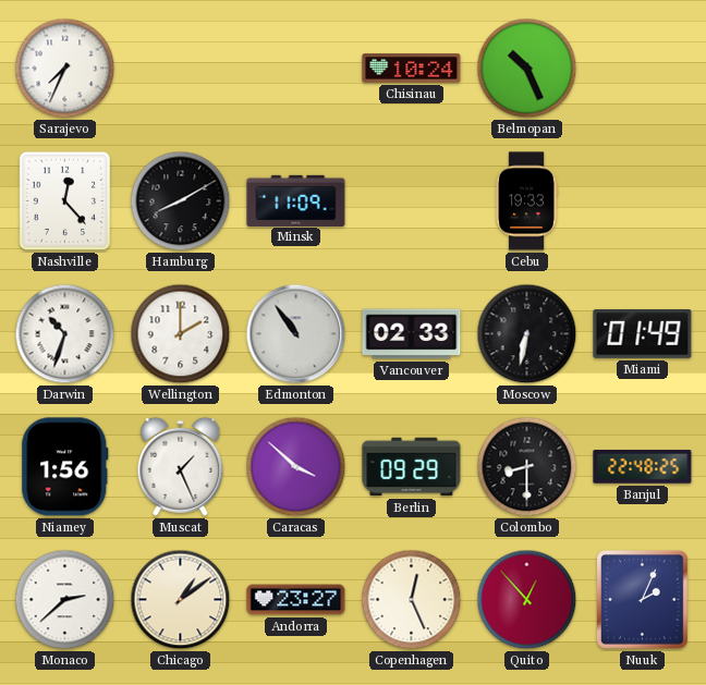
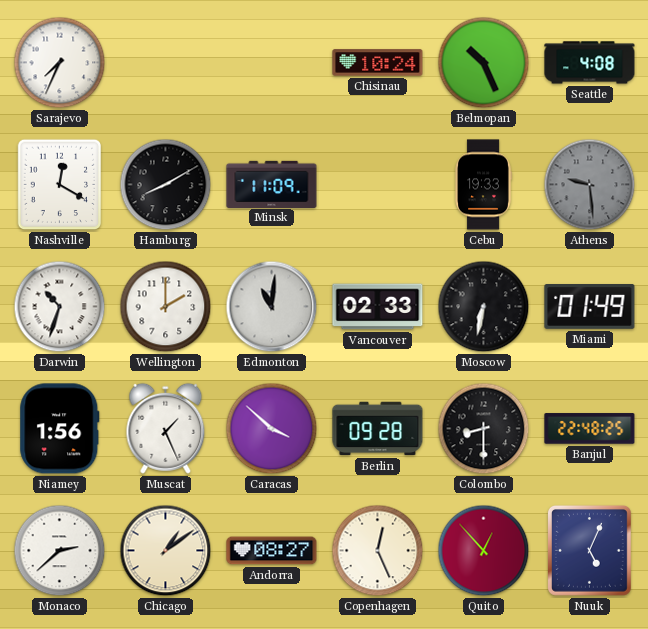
Seattle: none -> 4:08
Nashville: 12:23 -> 12:20
Athens: none -> 9:29
Edmonton: 10:54 -> 11:01
Berlin: 09:29 -> 09:28
Andorra: 23:27 -> 08:27
Nuuk: 2:04 -> 5:04
